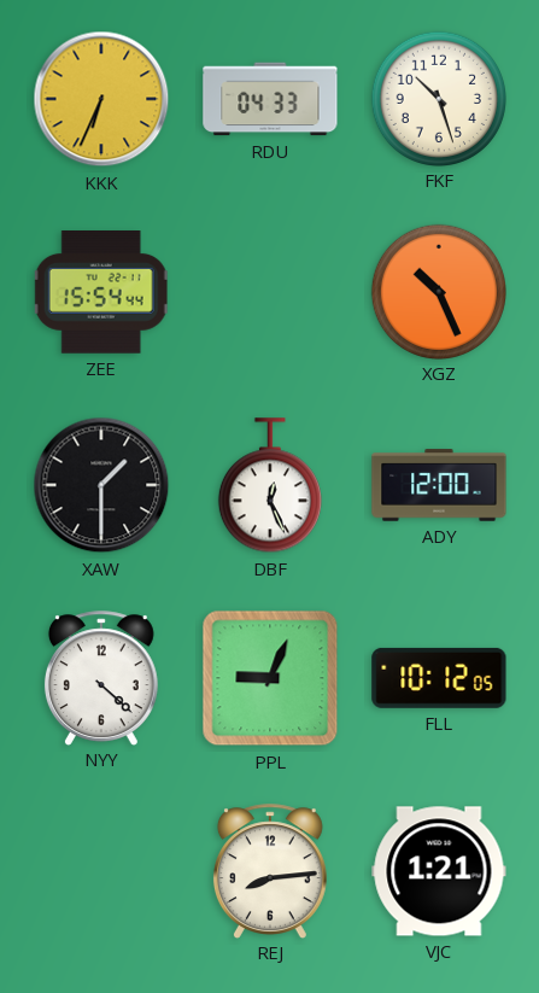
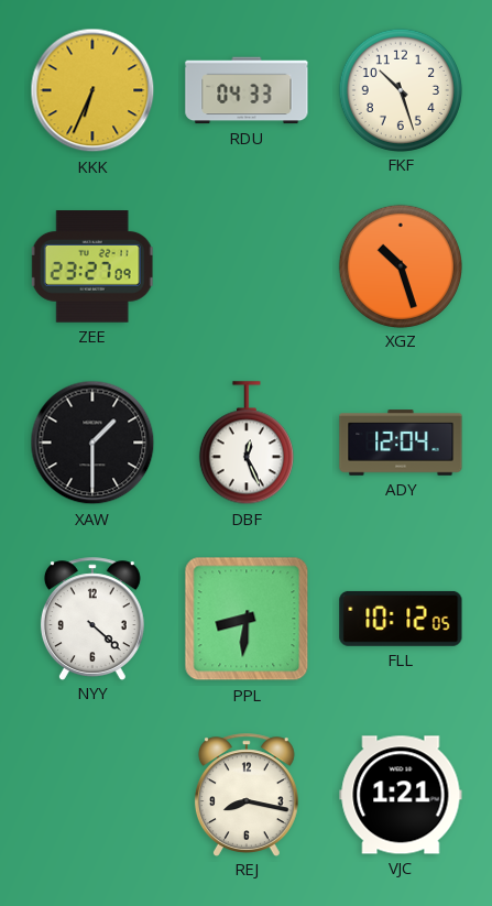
ZEE: 15:54 -> 23:27
XGZ: 10:26 -> 10:27
ADY: 12:00 -> 12:04
PPL: 9:04 -> 8:31
REJ: 8:14 -> 8:17
